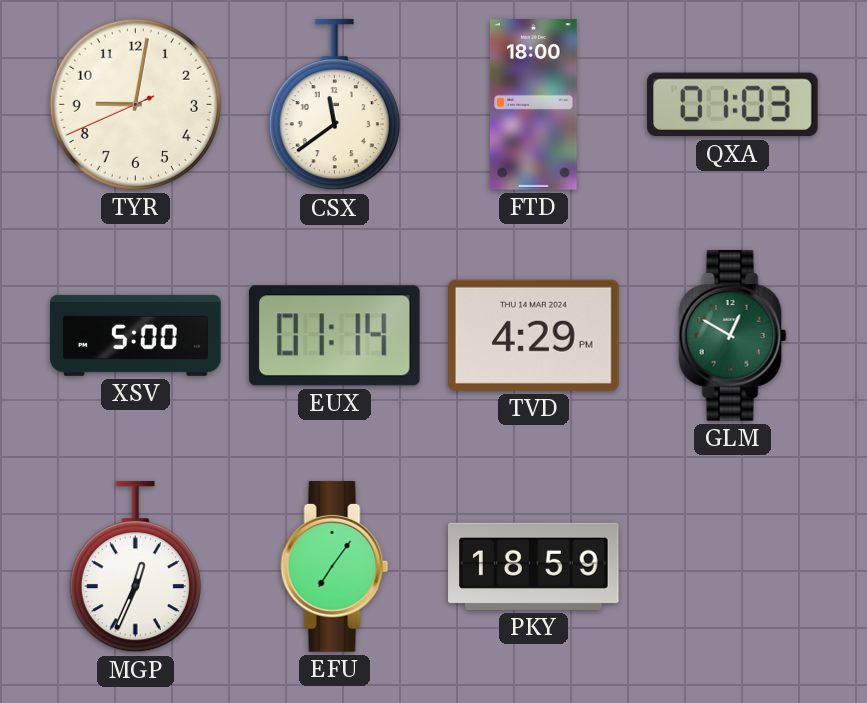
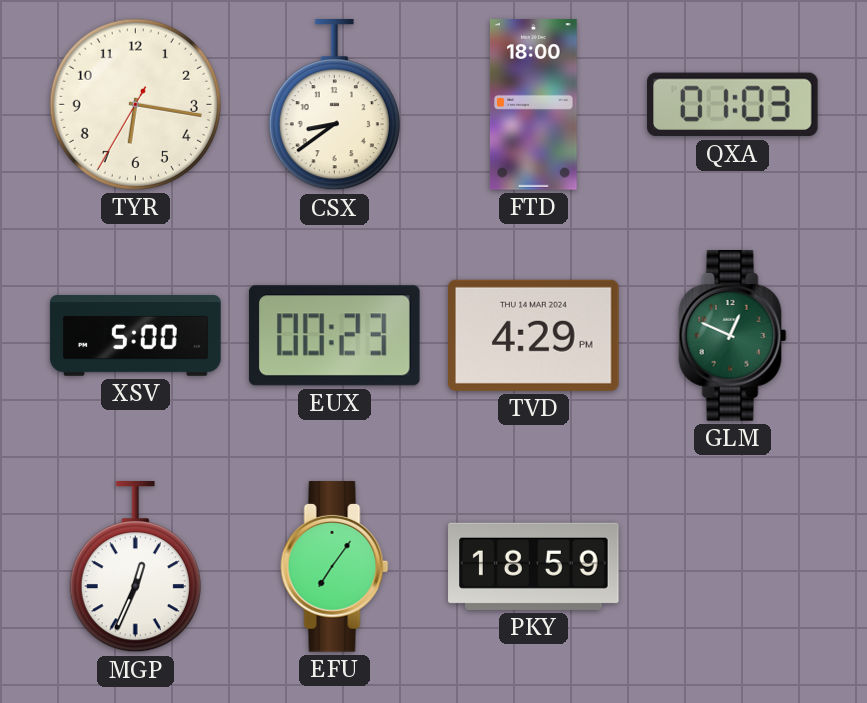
TYR: 9:01 -> 6:16
CSX: 11:39 -> 8:39
EUX: 01:14 -> 00:23
GLM: 12:50 -> 12:49
